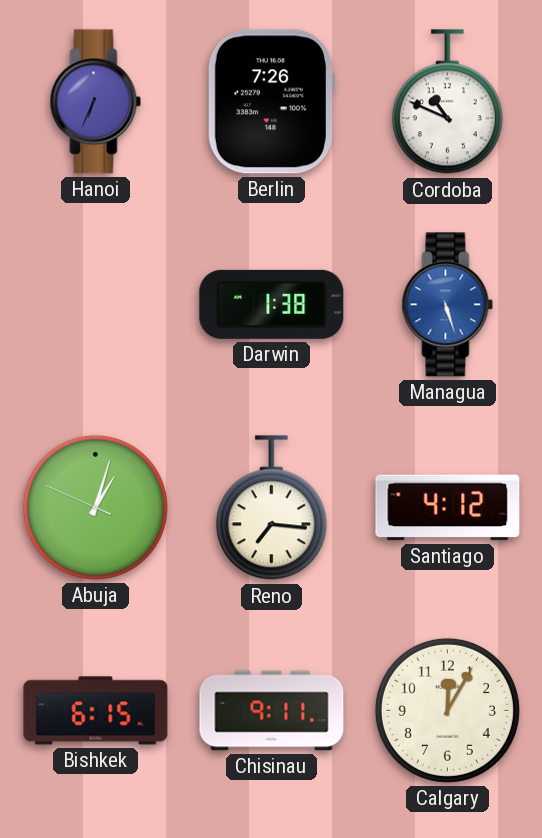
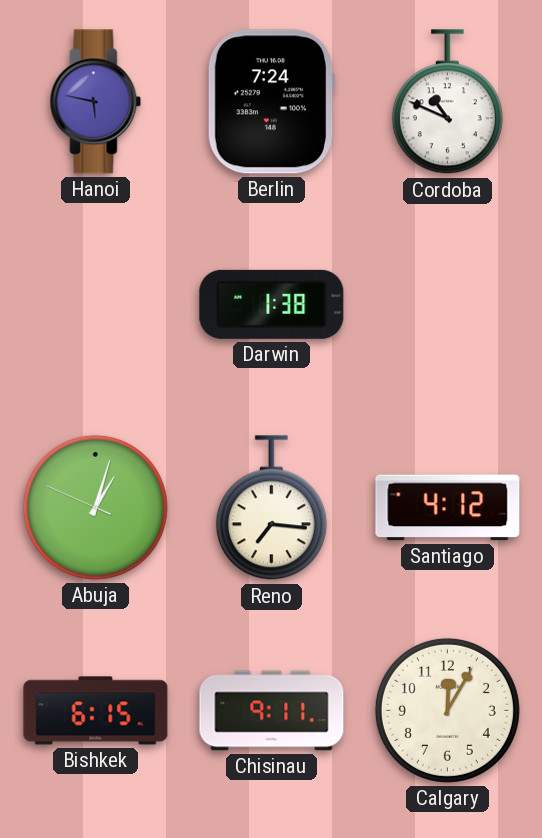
Hanoi: 6:34 -> 5:47
Berlin: 7:26 -> 7:24
Managua: 5:27 -> none
